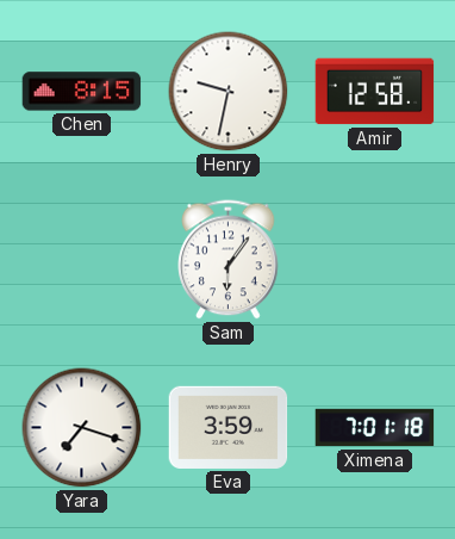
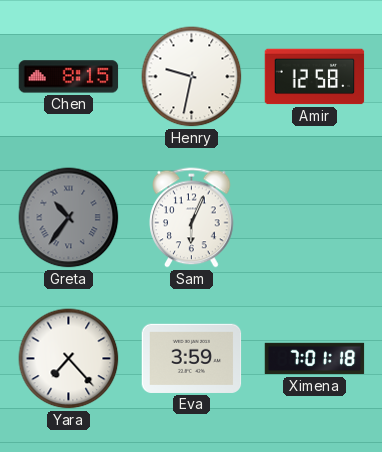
Greta: none -> 10:36
Sam: 6:06 -> 6:04
Yara: 7:18 -> 7:23
